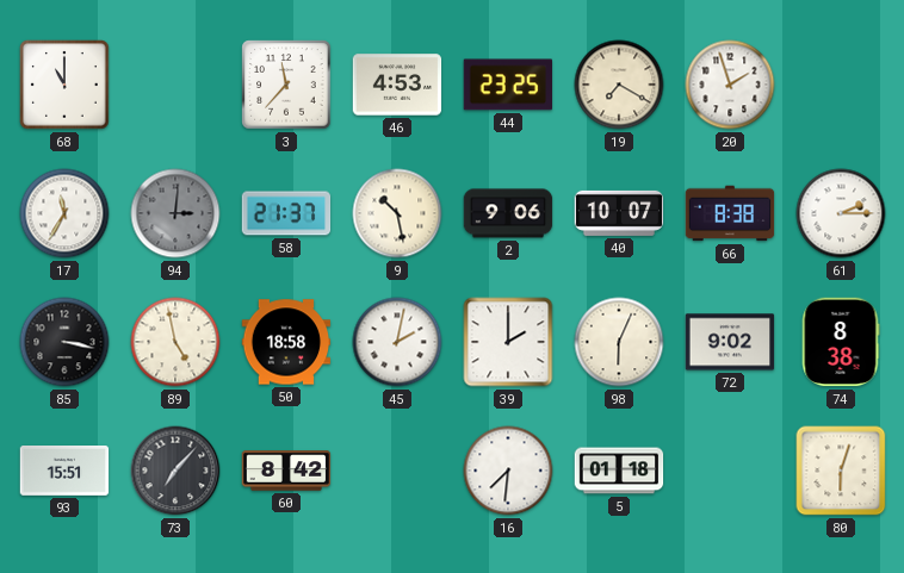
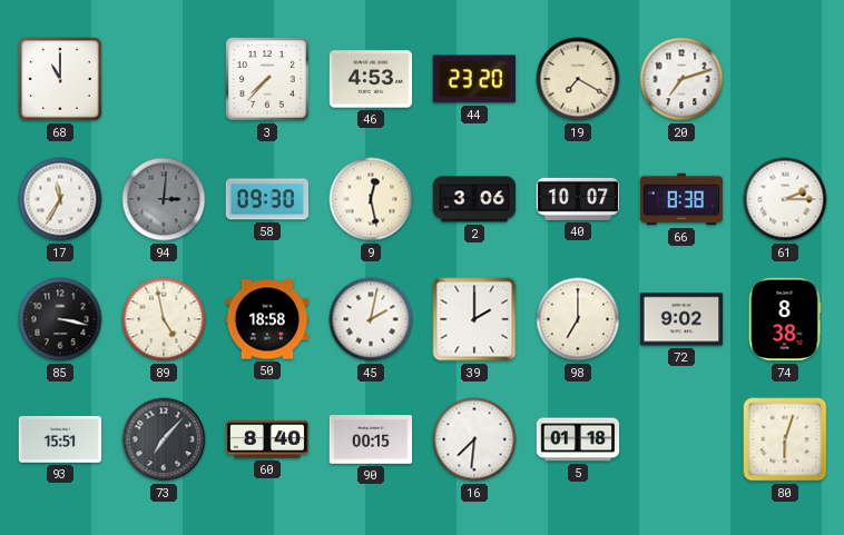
3: 11:37 -> 7:37
44: 23:25 -> 23:20
20: 1:57 -> 7:12
58: 21:37 -> 09:30
9: 10:28 -> 12:28
2: 9:06 -> 3:06
98: 6:04 -> 7:00
60: 8:42 -> 8:40
90: none -> 00:15
